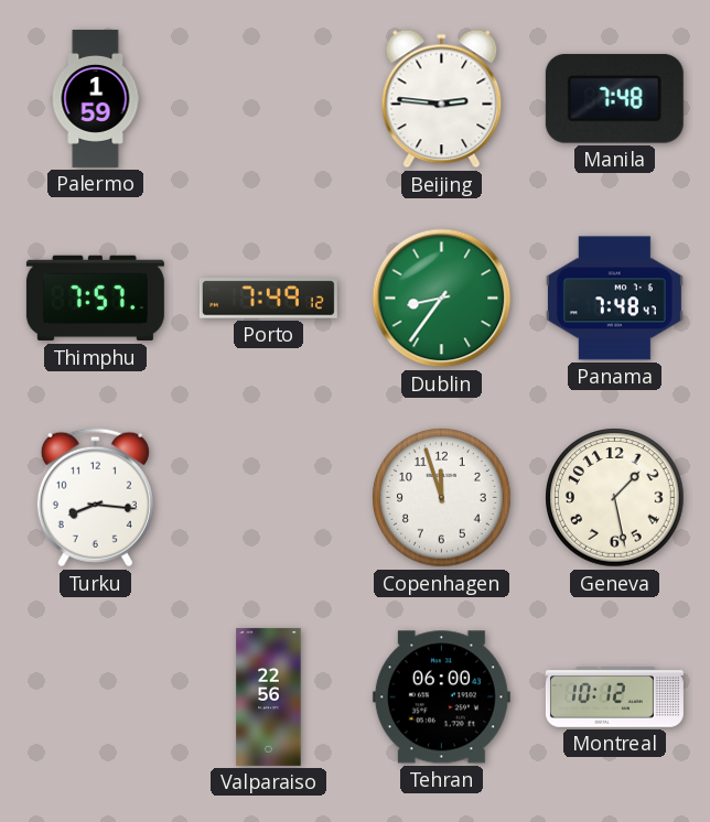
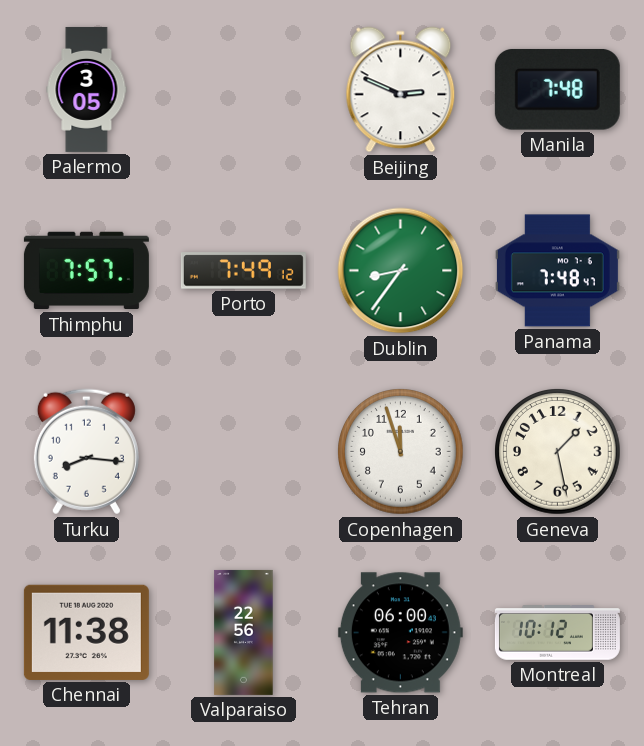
Palermo: 1:59 -> 3:05
Beijing: 2:46 -> 2:49
Chennai: none -> 11:38
